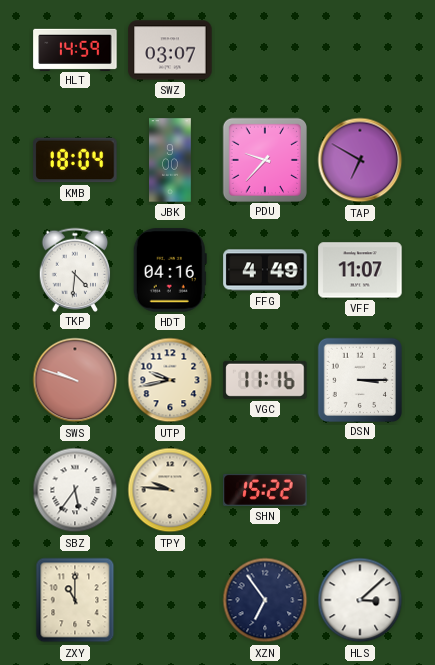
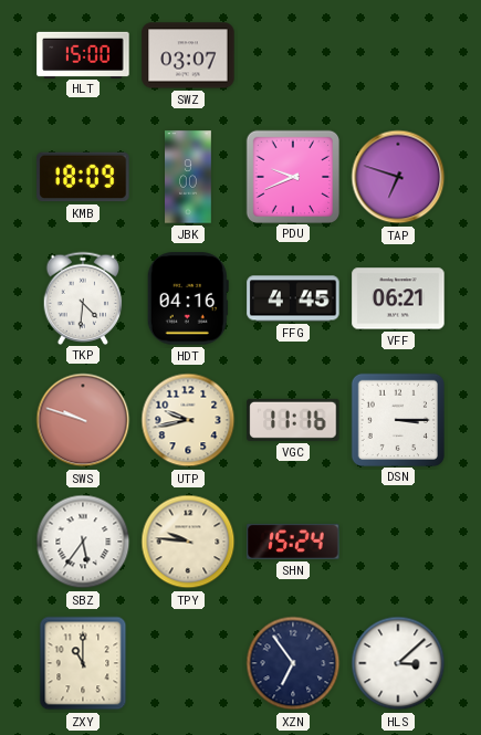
HLT: 14:59 -> 15:00
KMB: 18:04 -> 18:09
PDU: 9:37 -> 9:41
TAP: 6:50 -> 6:48
FFG: 4:49 -> 4:45
VFF: 11:07 -> 06:21
SHN: 15:22 -> 15:24
